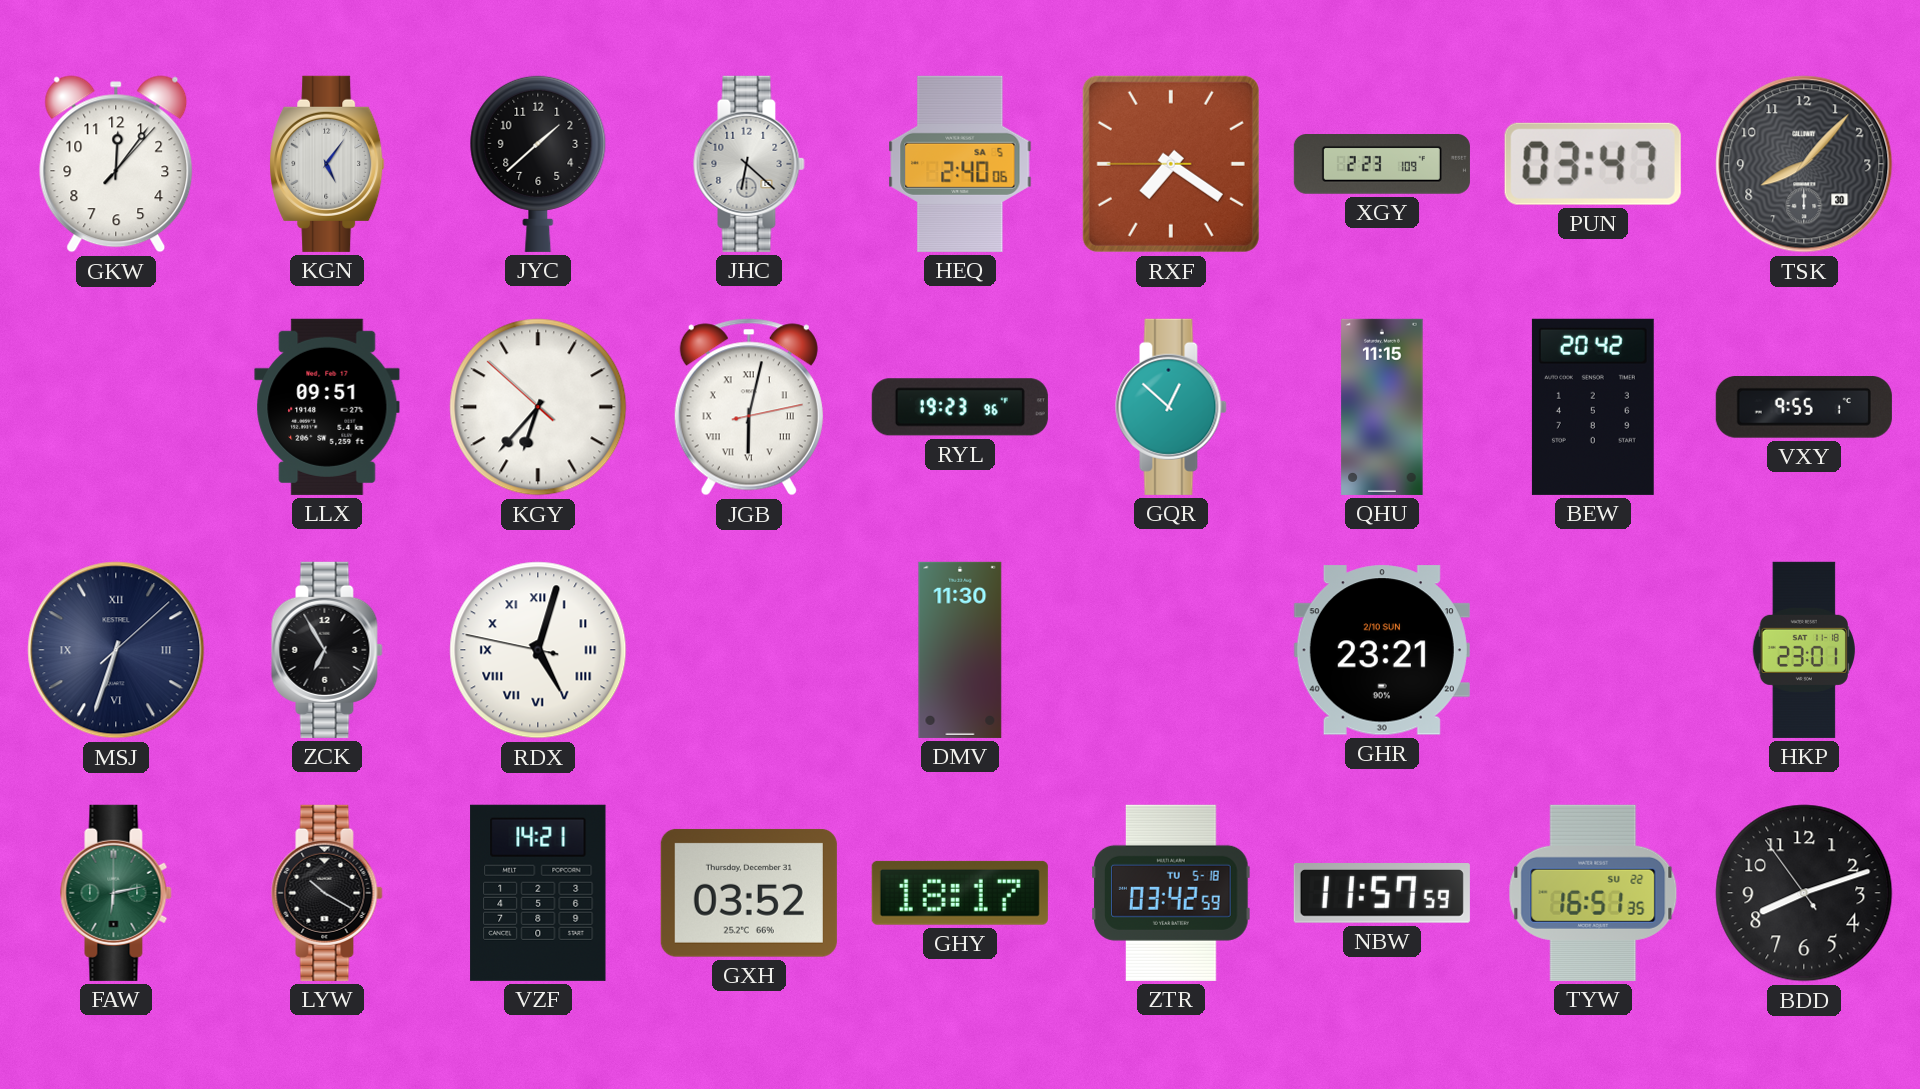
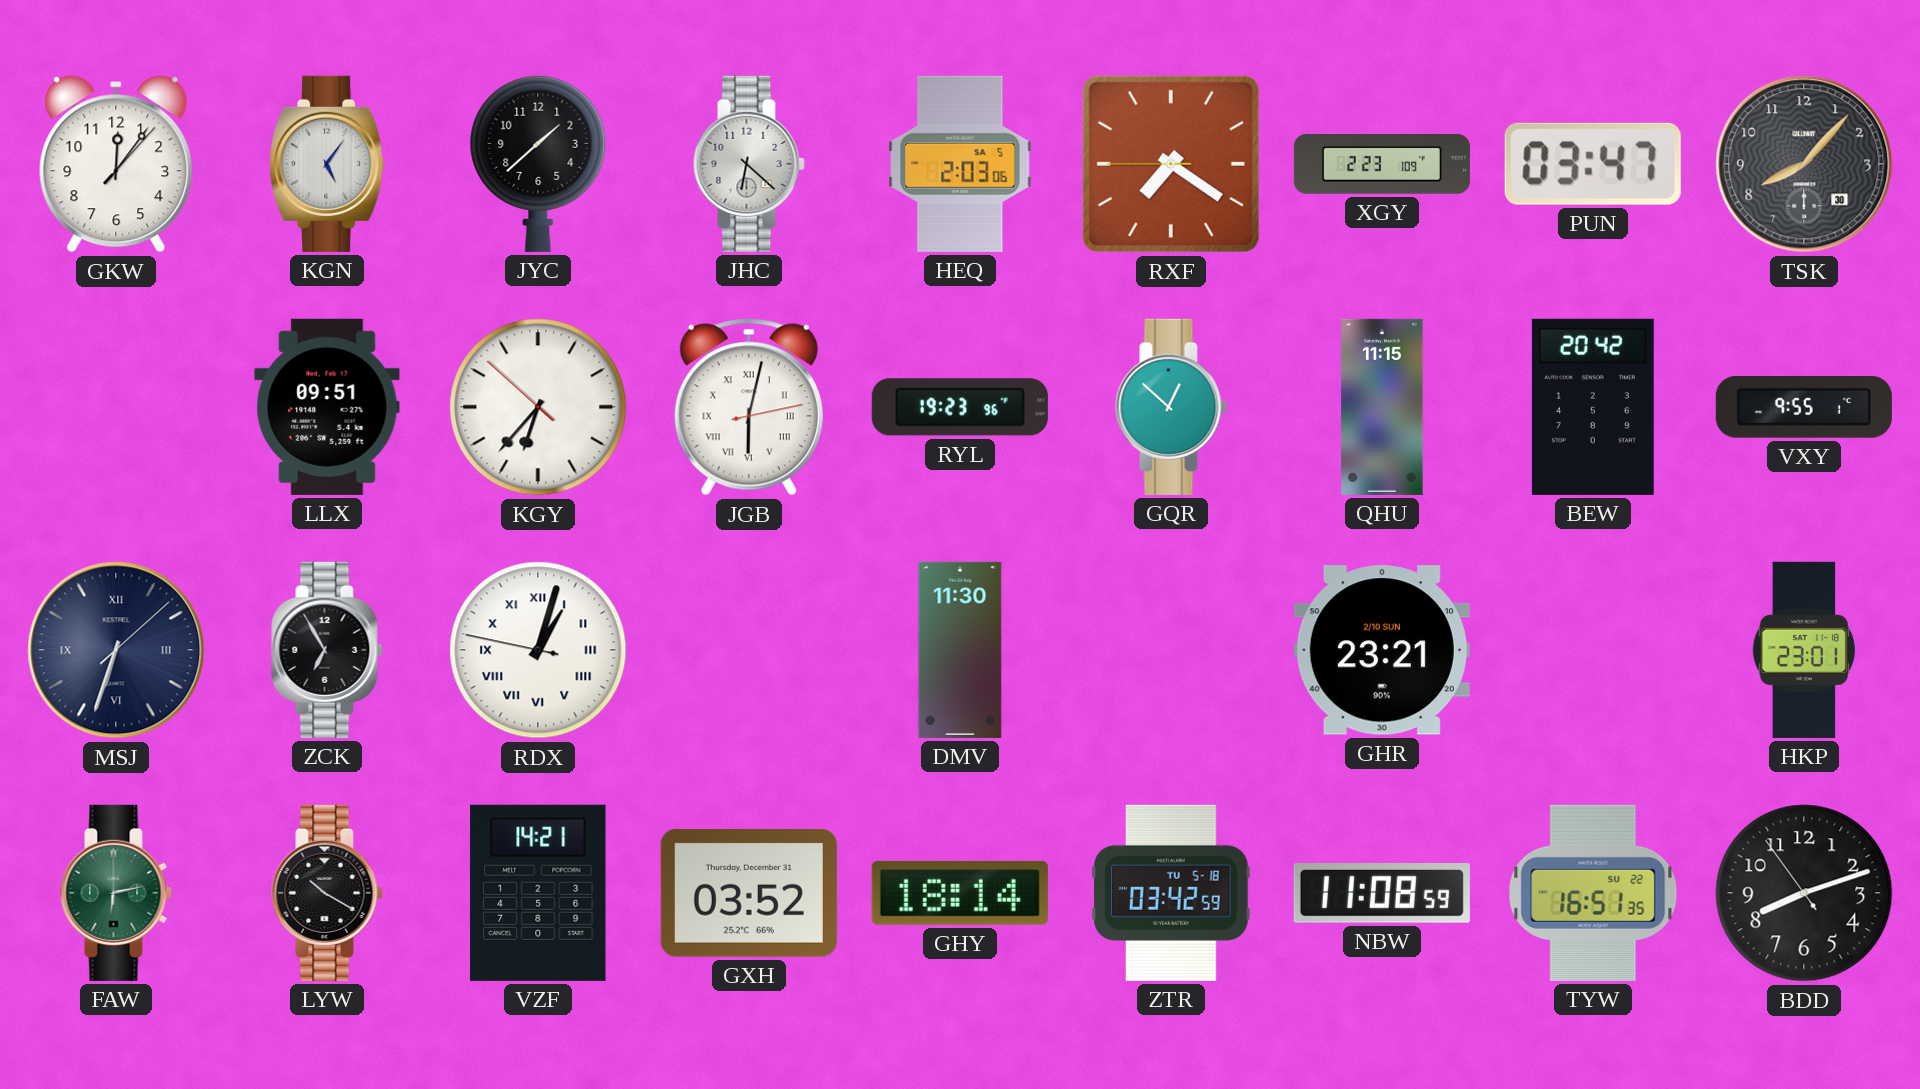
HEQ: 2:40 -> 2:03
RDX: 5:02 -> 1:02
GHY: 18:17 -> 18:14
NBW: 11:57 -> 11:08
